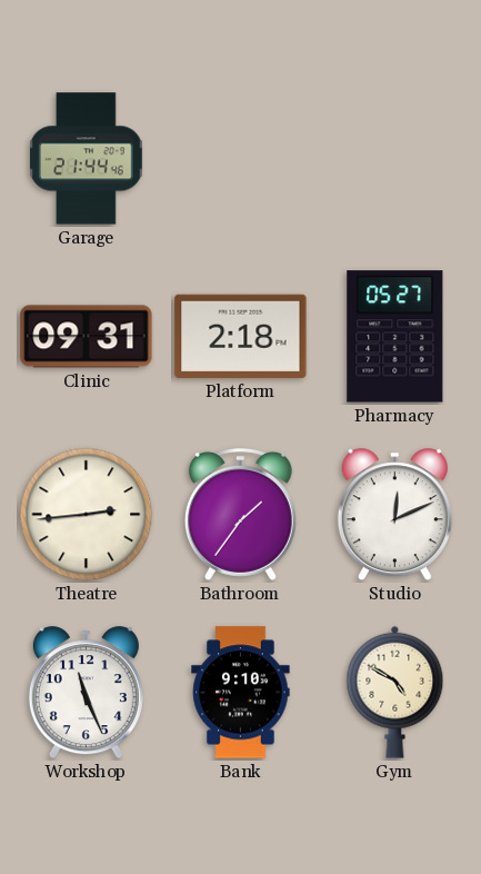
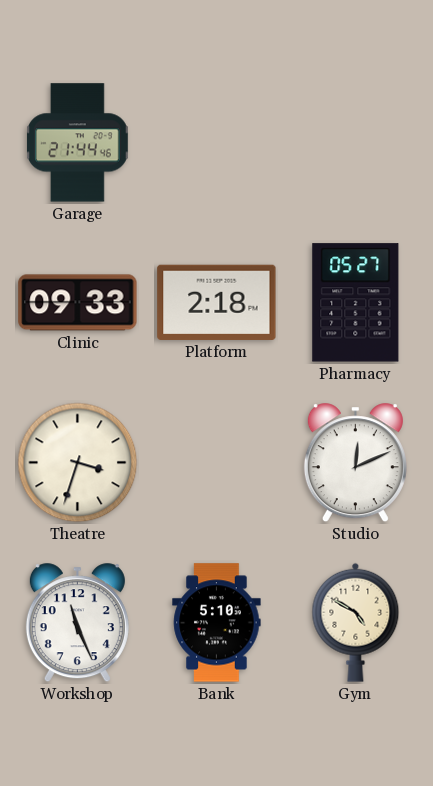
Clinic: 09:31 -> 09:33
Theatre: 2:44 -> 3:33
Bathroom: 1:36 -> none
Bank: 9:10 -> 5:10
